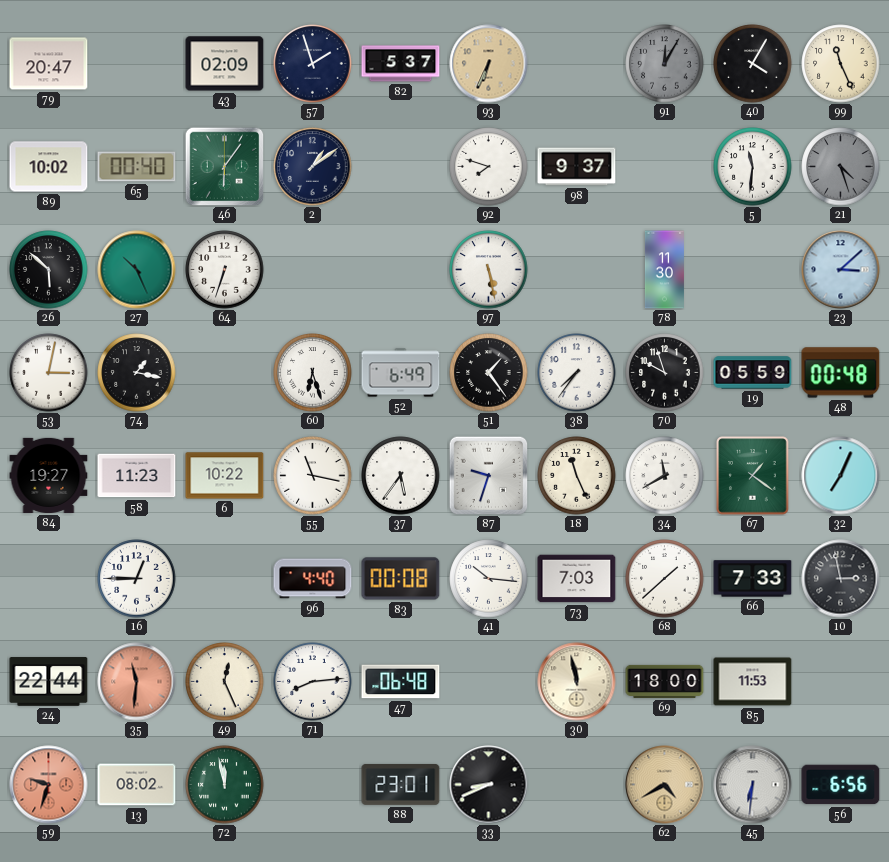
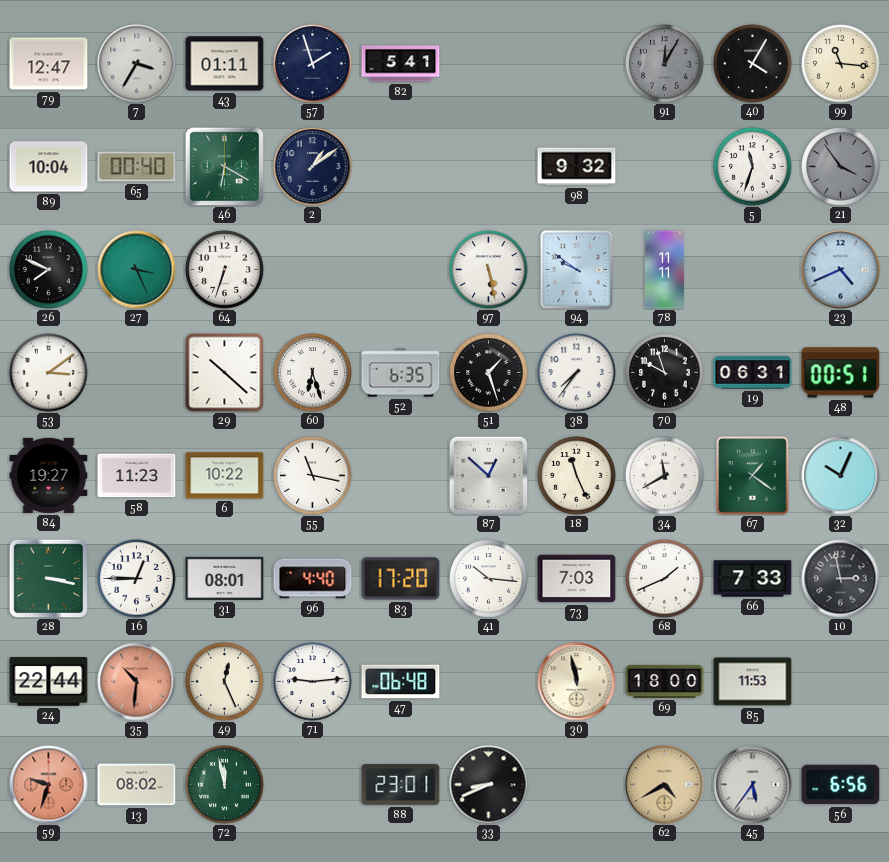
79: 20:47 -> 12:47
7: none -> 3:35
43: 02:09 -> 01:11
82: 5:37 -> 5:41
93: 6:34 -> none
99: 11:26 -> 11:16
89: 10:02 -> 10:04
46: 6:06 -> 6:20
92: 7:48 -> none
98: 9:37 -> 9:32
5: 11:31 -> 11:33
21: 4:27 -> 3:54
26: 5:52 -> 7:49
27: 10:26 -> 3:26
94: none -> 9:51
78: 11:30 -> 11:11
23: 3:08 -> 4:41
53: 3:02 -> 3:09
74: 1:17 -> none
29: none -> 10:22
52: 6:49 -> 6:35
51: 1:24 -> 1:27
19: 05:59 -> 06:31
48: 00:48 -> 00:51
37: 5:36 -> none
87: 9:33 -> 12:52
32: 7:04 -> 10:04
28: none -> 3:17
31: none -> 08:01
83: 00:08 -> 17:20
68: 1:38 -> 1:41
35: 11:31 -> 10:31
71: 8:14 -> 9:14
45: 6:31 -> 5:36
